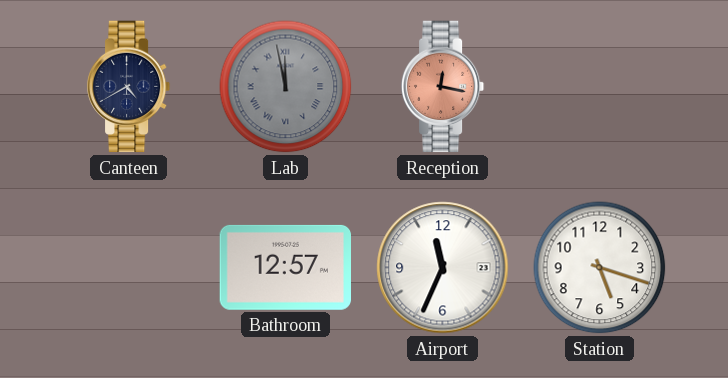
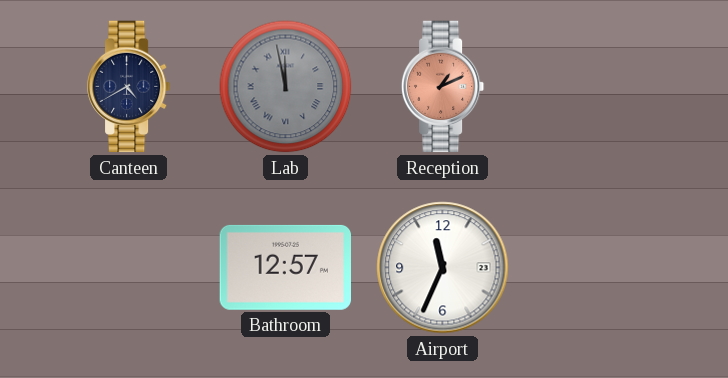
Reception: 12:17 -> 1:11
Station: 5:18 -> none
